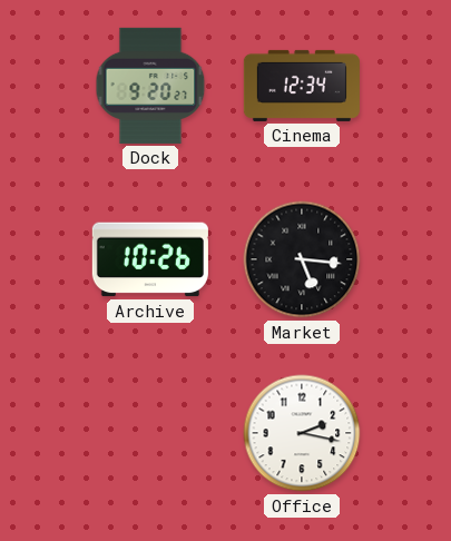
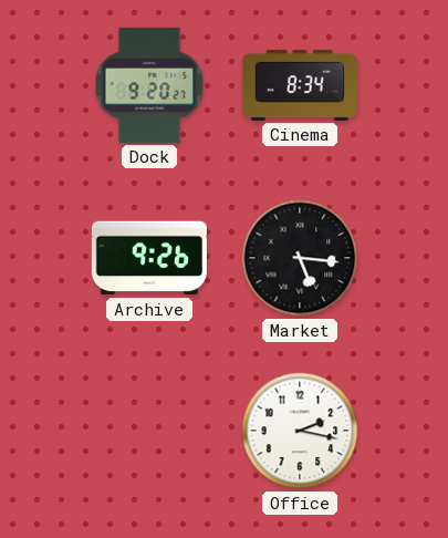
Cinema: 12:34 -> 8:34
Archive: 10:26 -> 9:26
